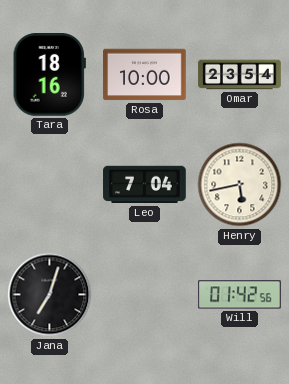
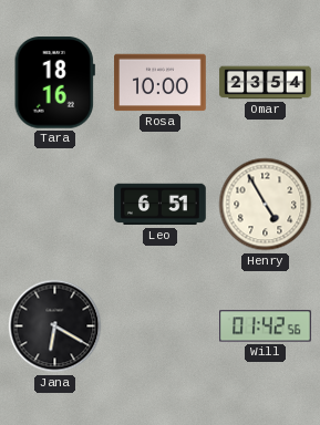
Leo: 7:04 -> 6:51
Henry: 5:43 -> 4:55
Jana: 7:03 -> 6:20
